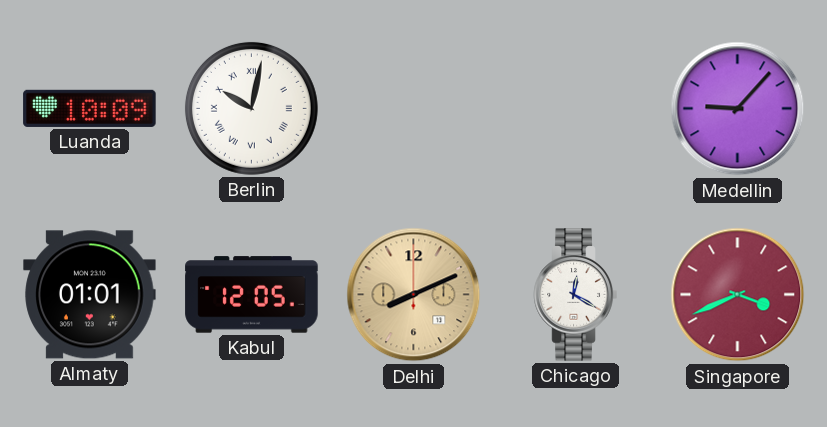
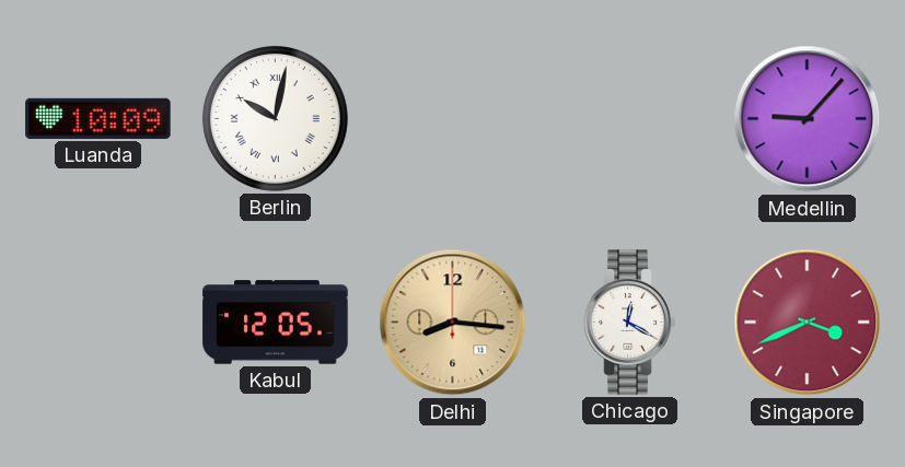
Almaty: 01:01 -> none
Delhi: 8:11 -> 8:16
